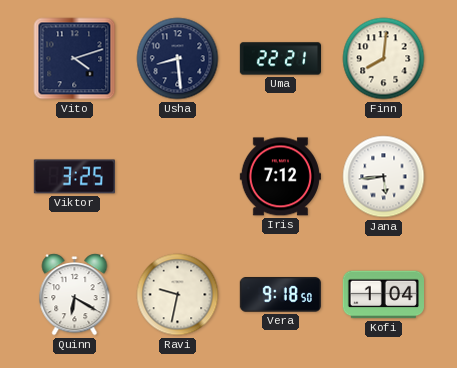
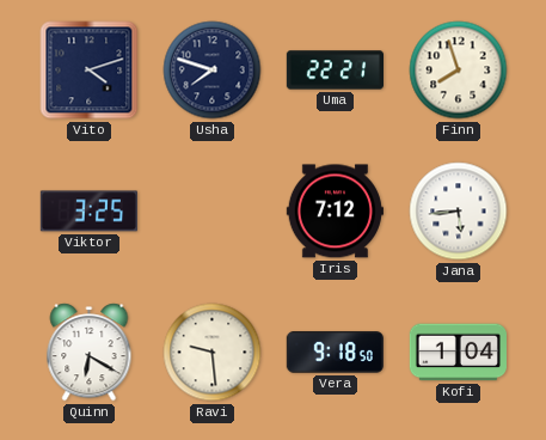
Usha: 8:29 -> 7:48
Finn: 8:01 -> 7:57
Ravi: 9:32 -> 9:29
